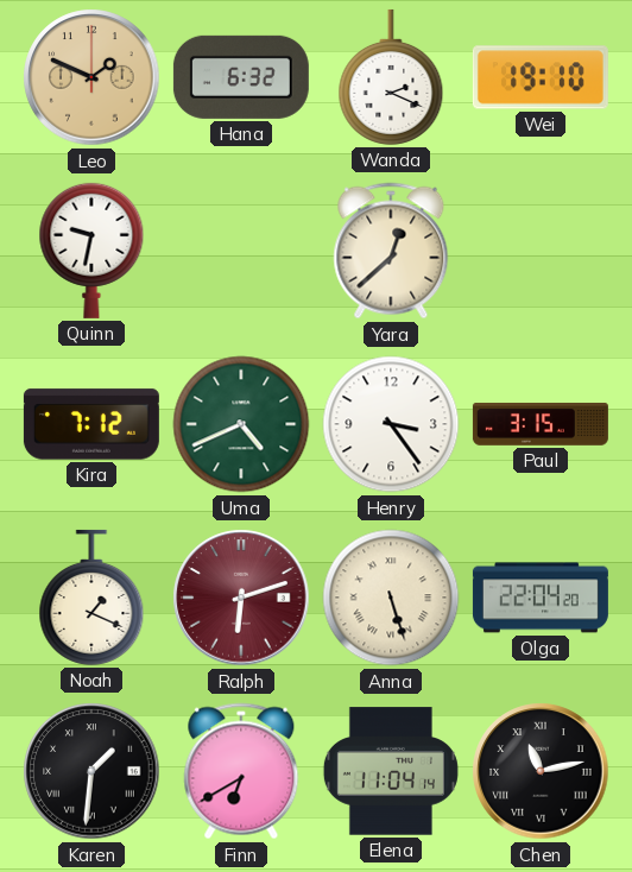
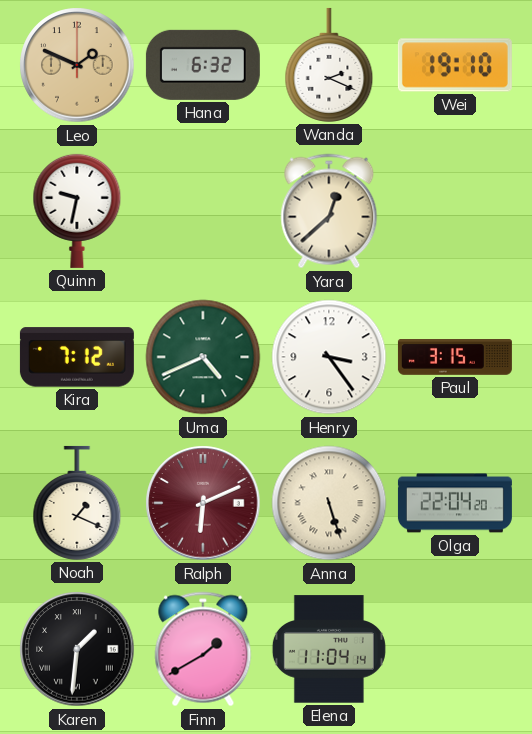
Ralph: 6:12 -> 6:11
Finn: 6:40 -> 1:40
Chen: 11:13 -> none
